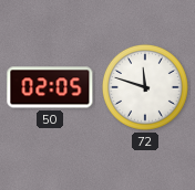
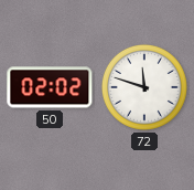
50: 02:05 -> 02:02
